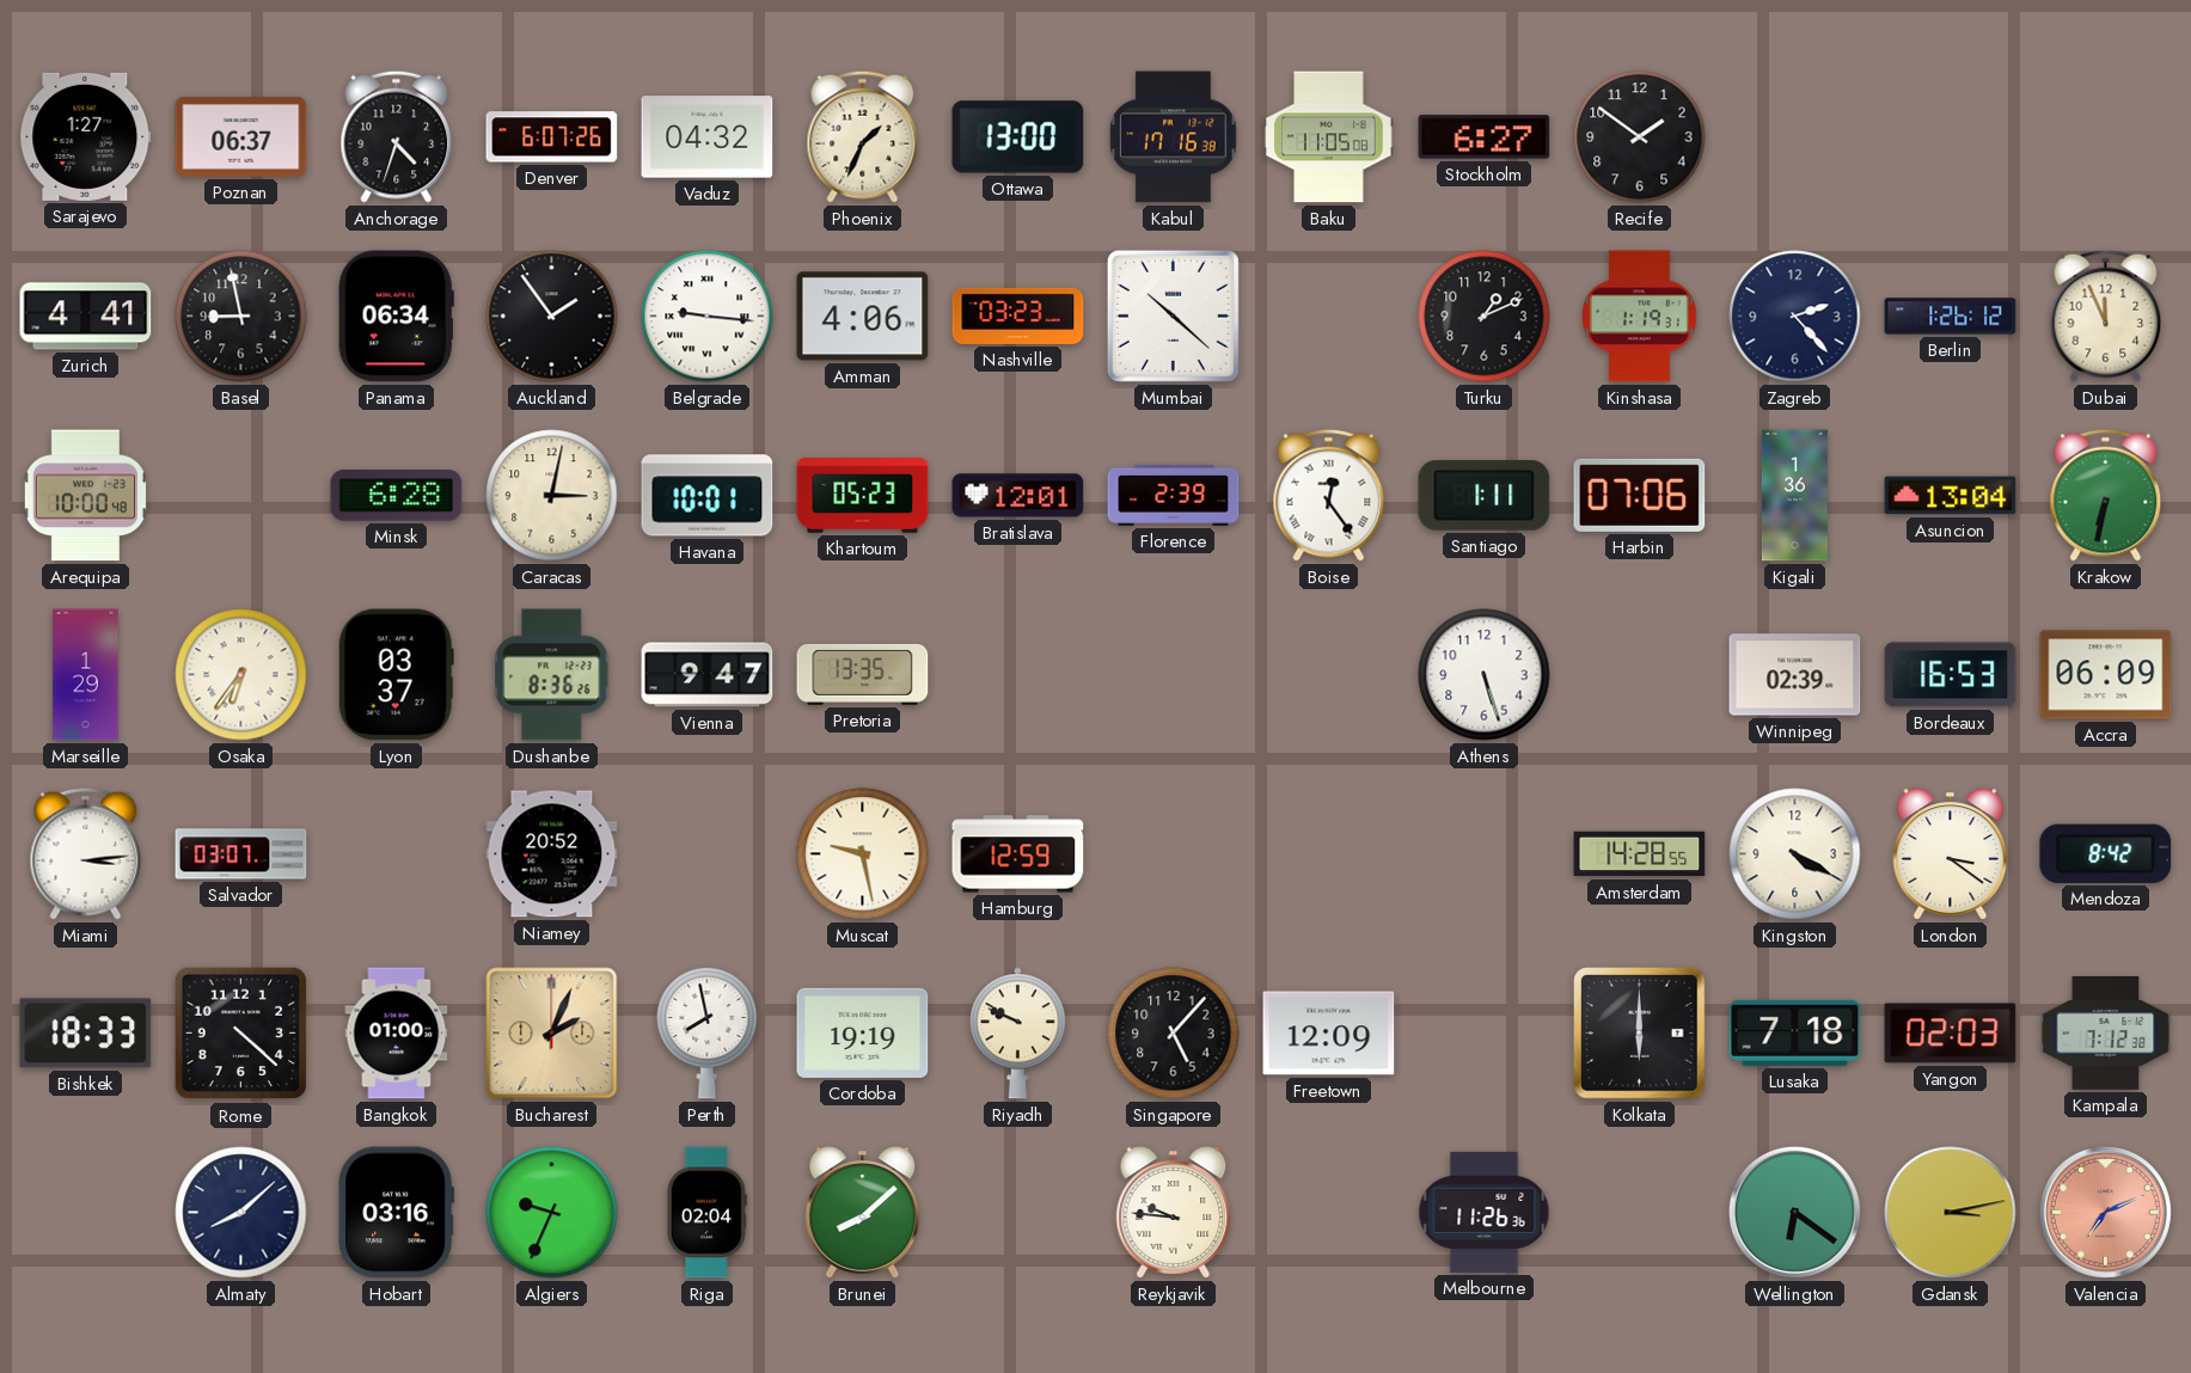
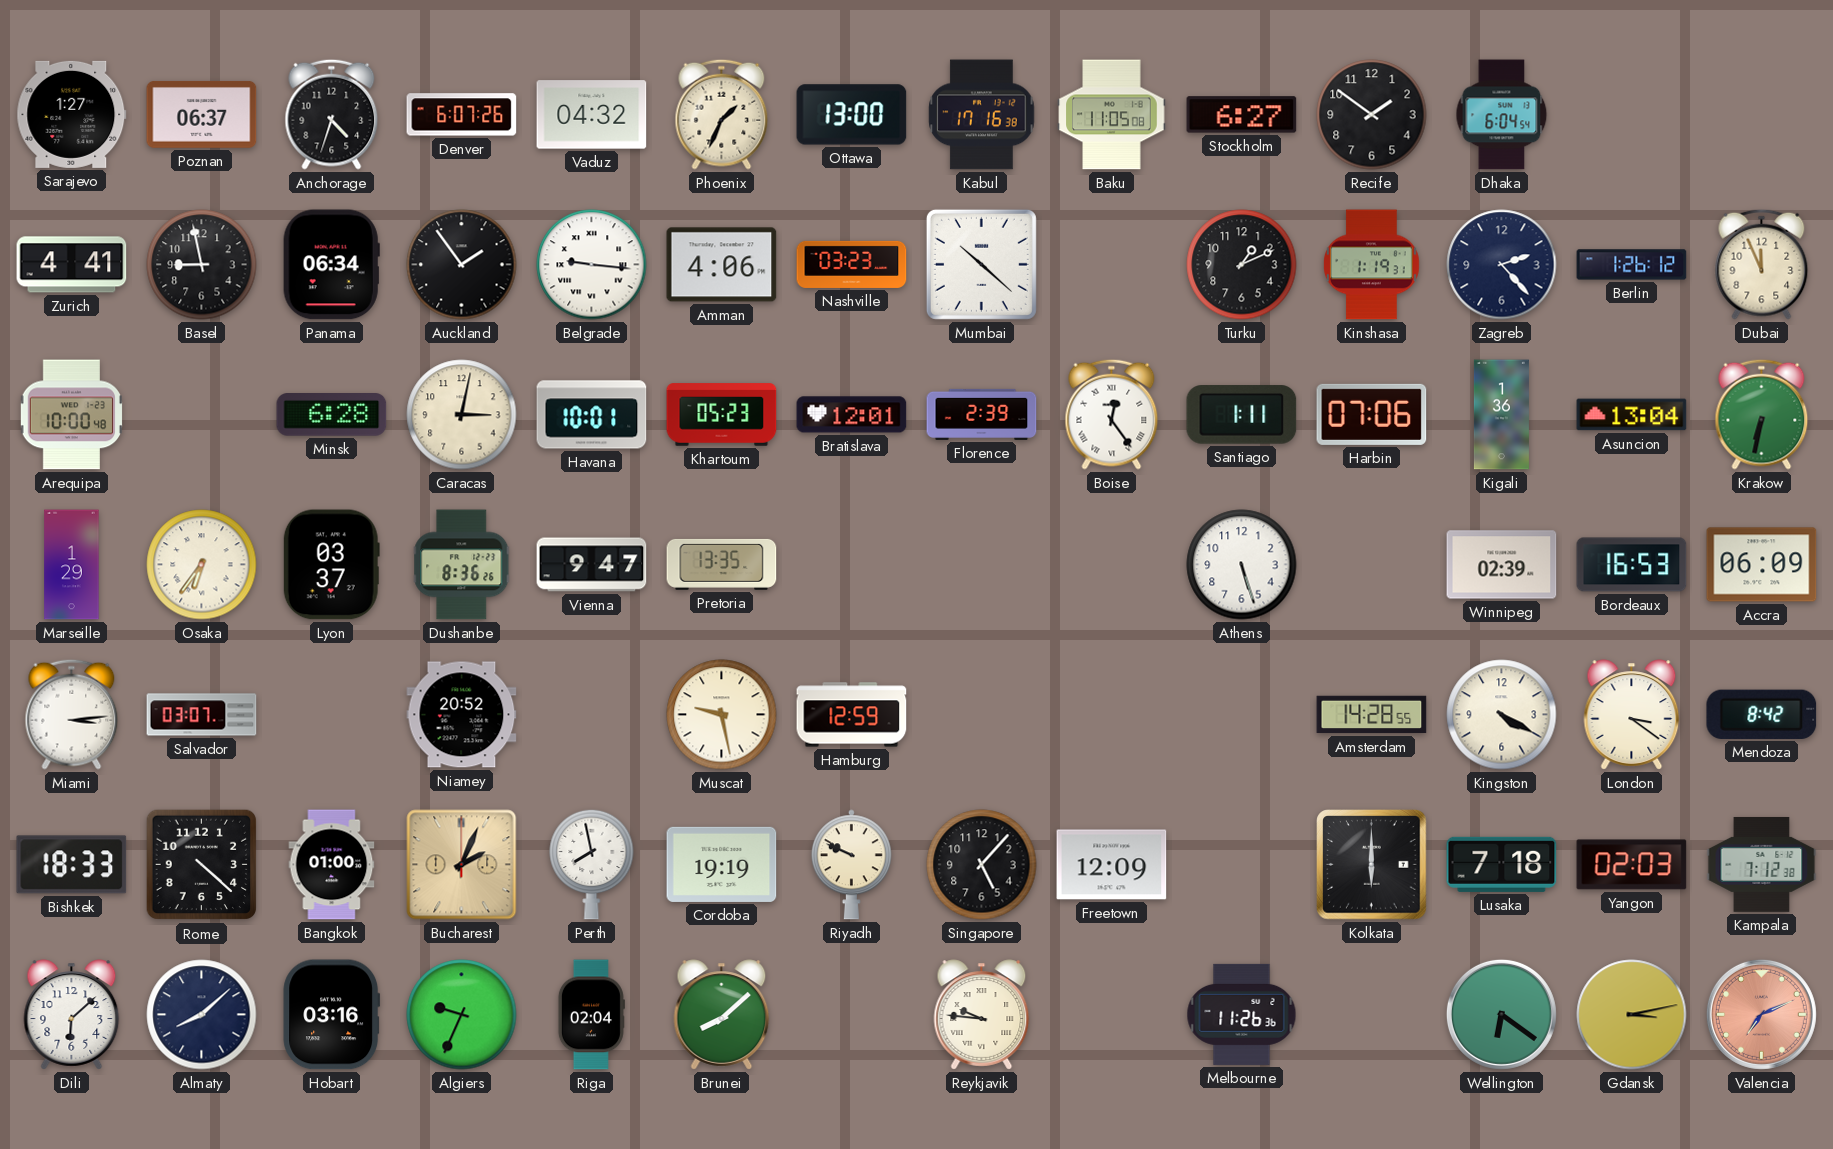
Dhaka: none -> 6:04
Dili: none -> 6:08
